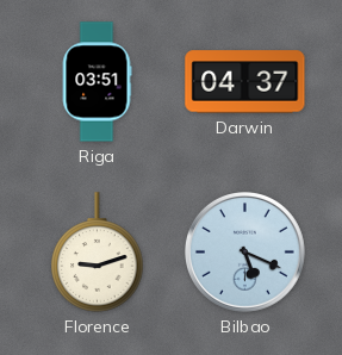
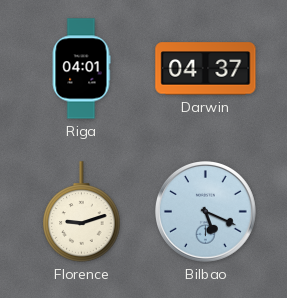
Riga: 03:51 -> 04:01
